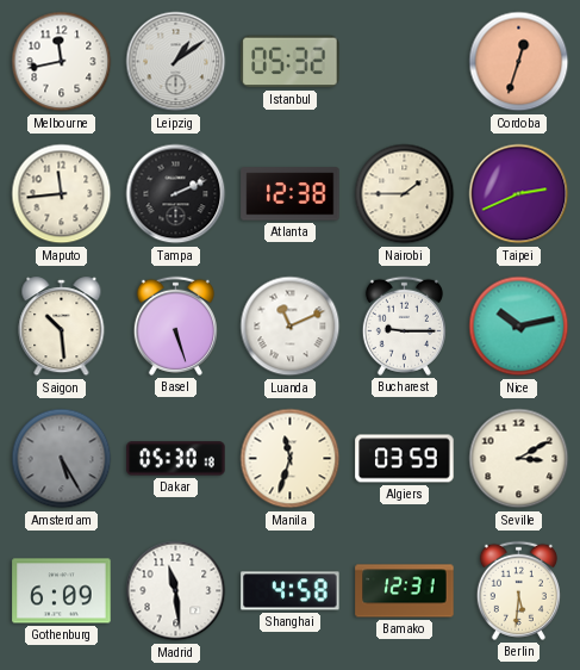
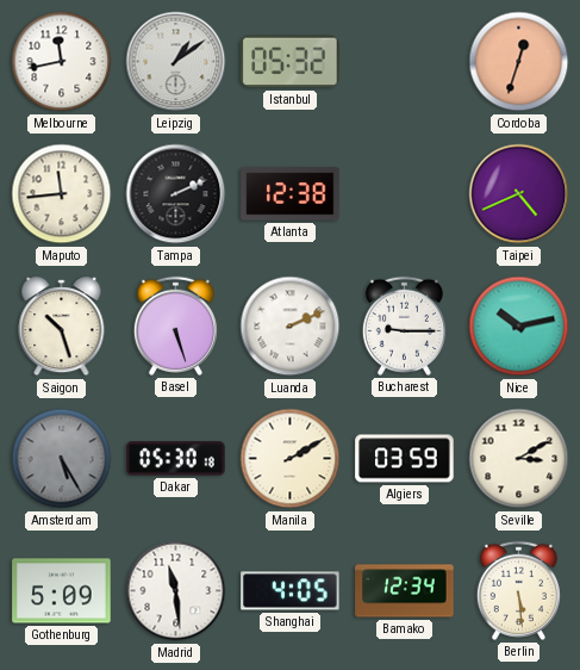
Nairobi: 1:45 -> none
Taipei: 2:41 -> 4:41
Saigon: 10:29 -> 10:27
Luanda: 11:11 -> 2:11
Manila: 11:33 -> 2:10
Gothenburg: 6:09 -> 5:09
Shanghai: 4:58 -> 4:05
Bamako: 12:31 -> 12:34
Berlin: 5:31 -> 5:29
